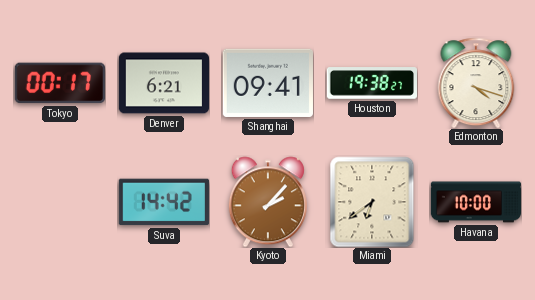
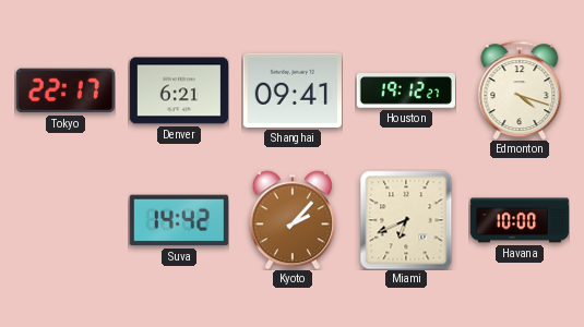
Tokyo: 00:17 -> 22:17
Houston: 19:38 -> 19:12
Miami: 6:39 -> 6:41
